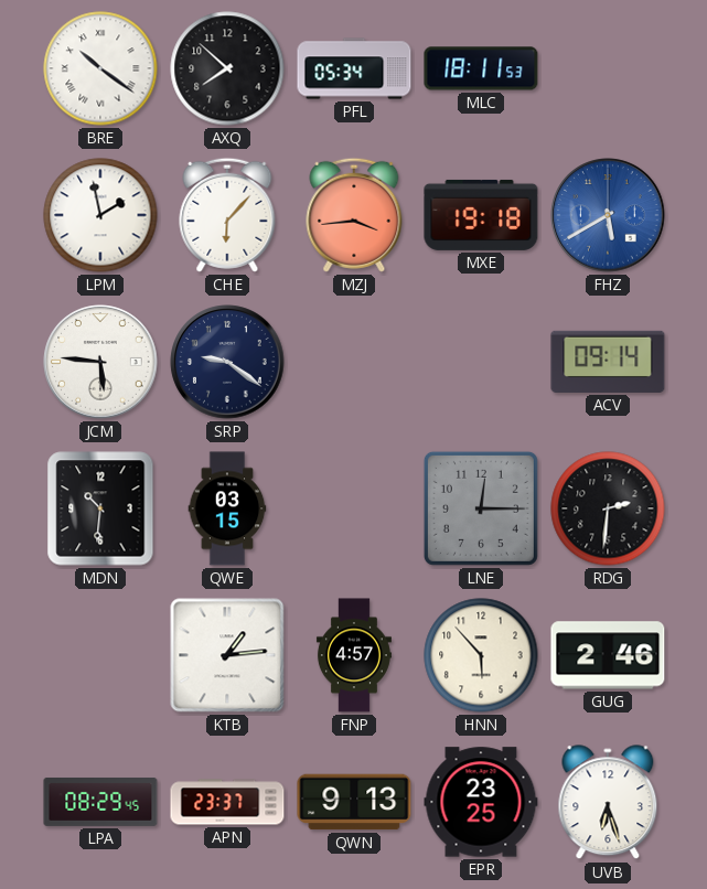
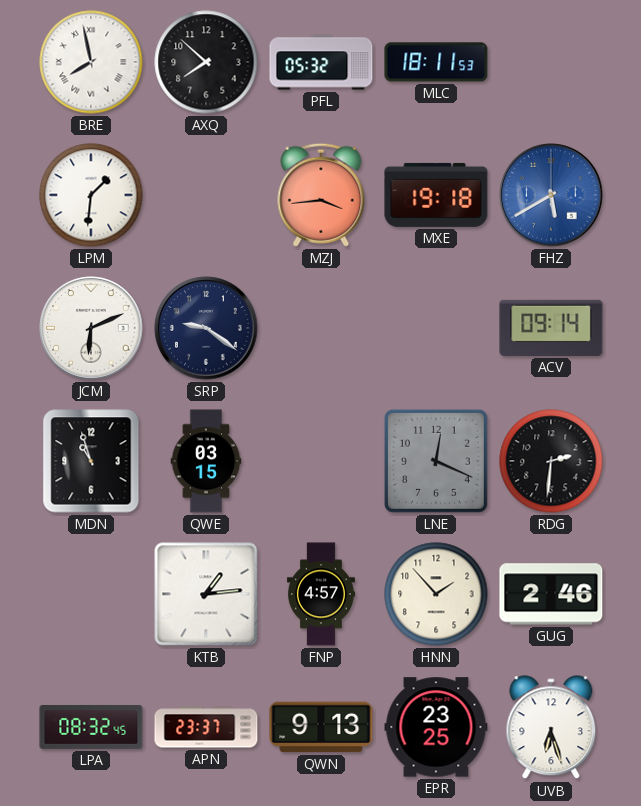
BRE: 10:21 -> 7:58
PFL: 05:34 -> 05:32
LPM: 1:58 -> 1:31
CHE: 6:07 -> none
JCM: 5:46 -> 6:11
MDN: 10:31 -> 10:57
LNE: 12:15 -> 12:19
HNN: 5:53 -> 1:53
LPA: 08:29 -> 08:32
